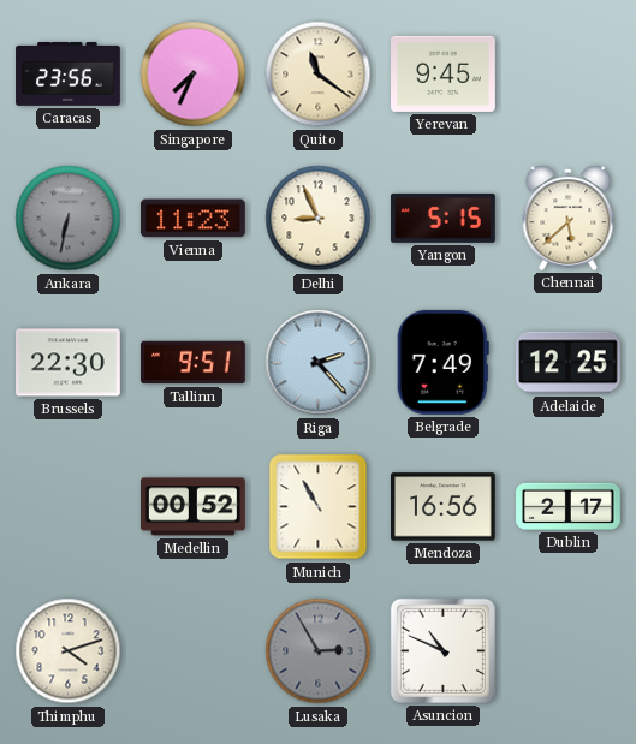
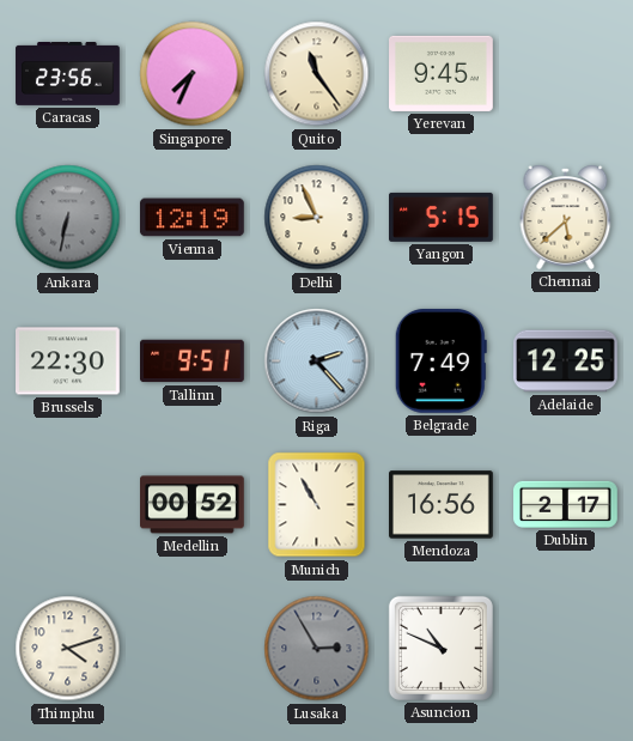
Quito: 11:21 -> 11:24
Vienna: 11:23 -> 12:19
